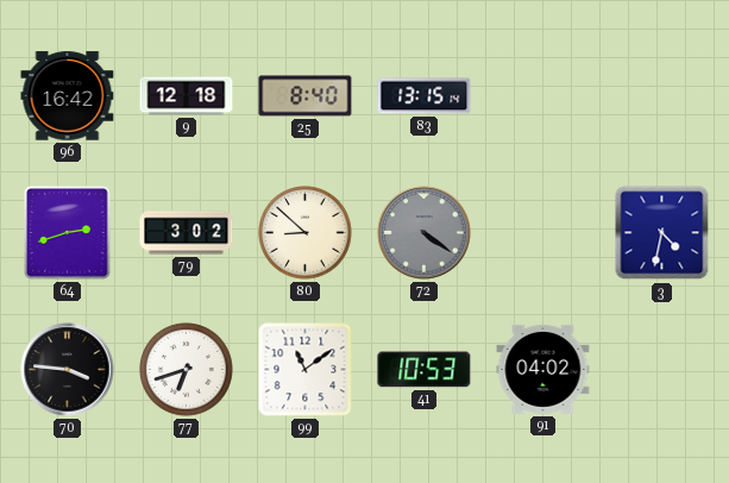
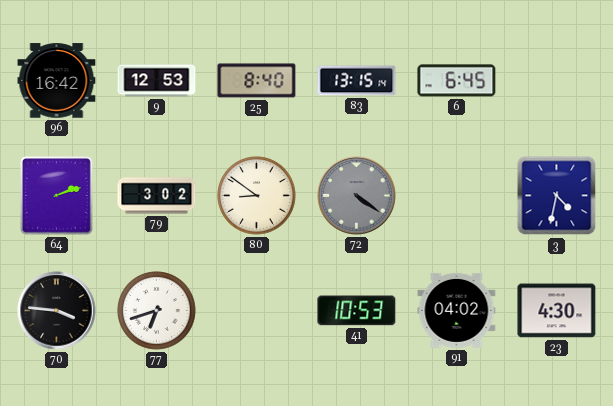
9: 12:18 -> 12:53
6: none -> 6:45
64: 2:42 -> 2:12
80: 8:52 -> 8:51
99: 11:09 -> none
23: none -> 4:30
